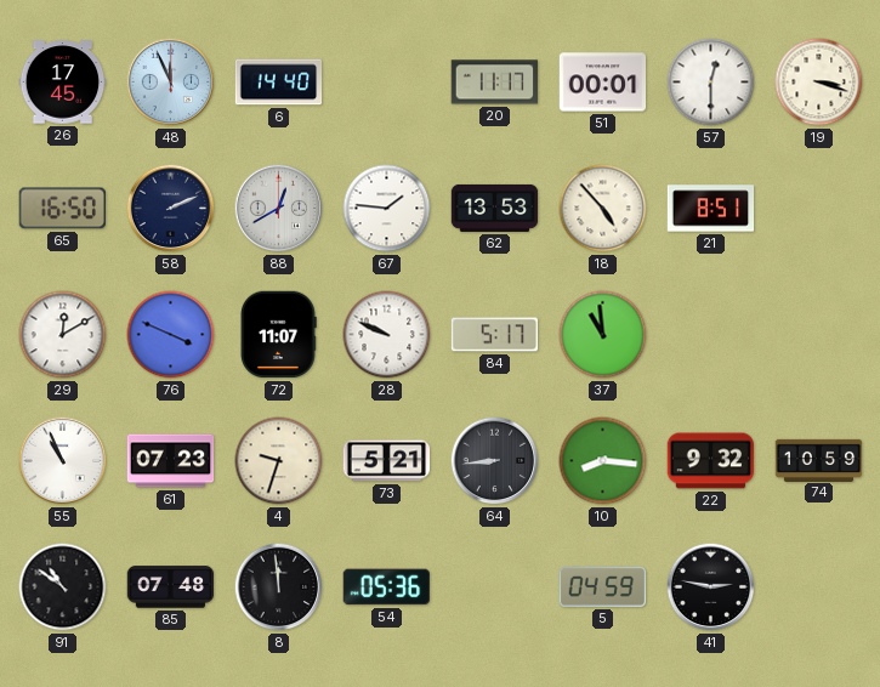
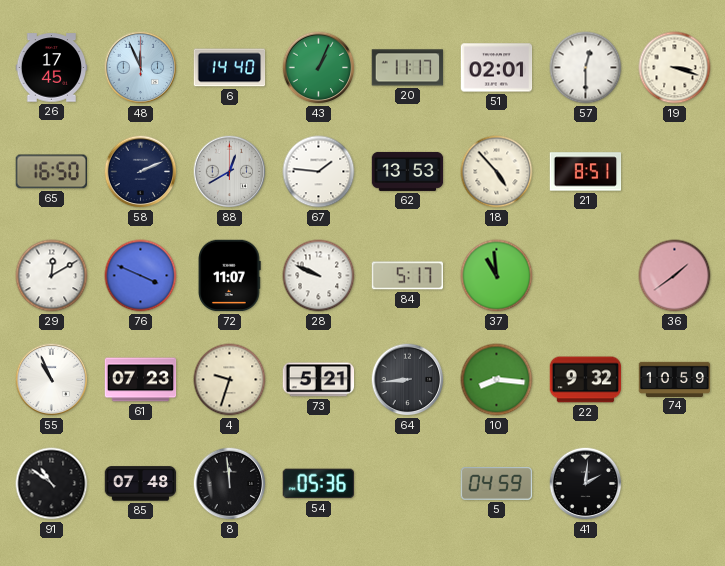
43: none -> 1:04
51: 00:01 -> 02:01
36: none -> 1:39
41: 2:47 -> 2:01
